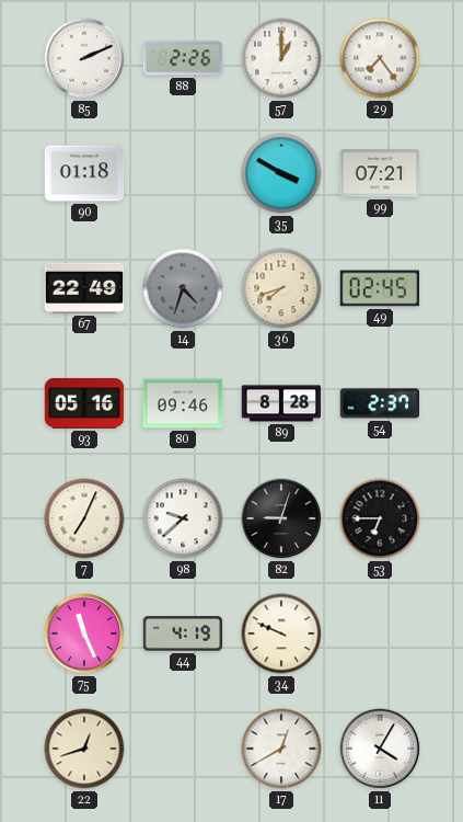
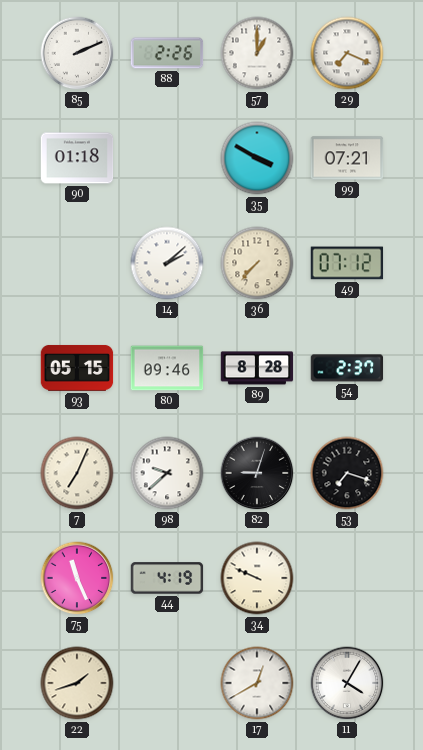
29: 7:24 -> 7:19
67: 22:49 -> none
14: 4:33 -> 2:08
14 dial: grey -> white
36: 7:42 -> 7:37
49: 02:45 -> 07:12
93: 05:16 -> 05:15
53: 6:45 -> 7:18
22: 12:42 -> 1:42
